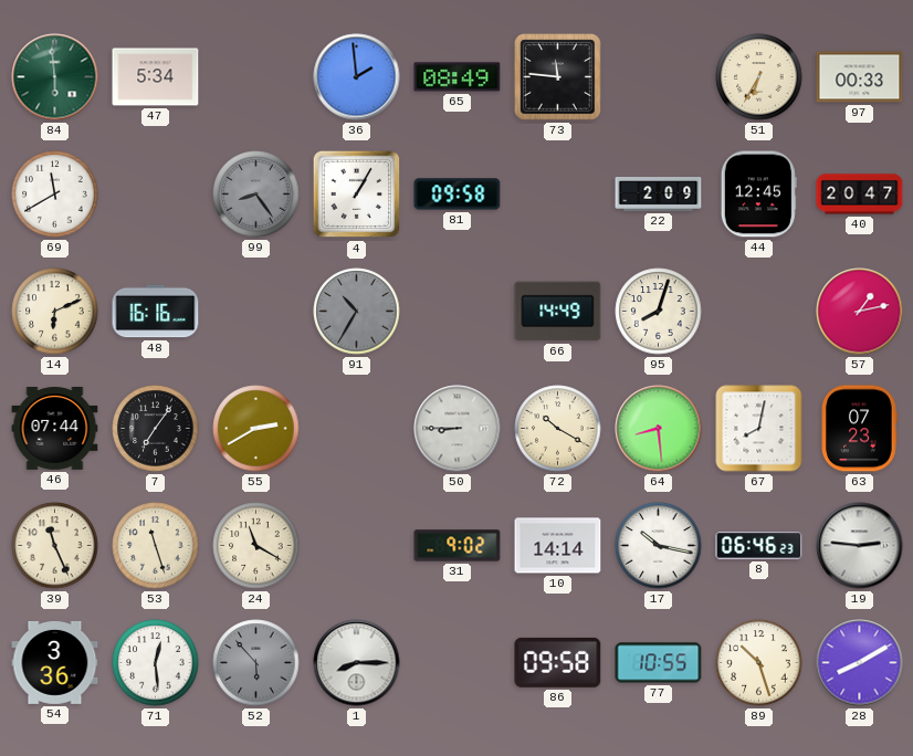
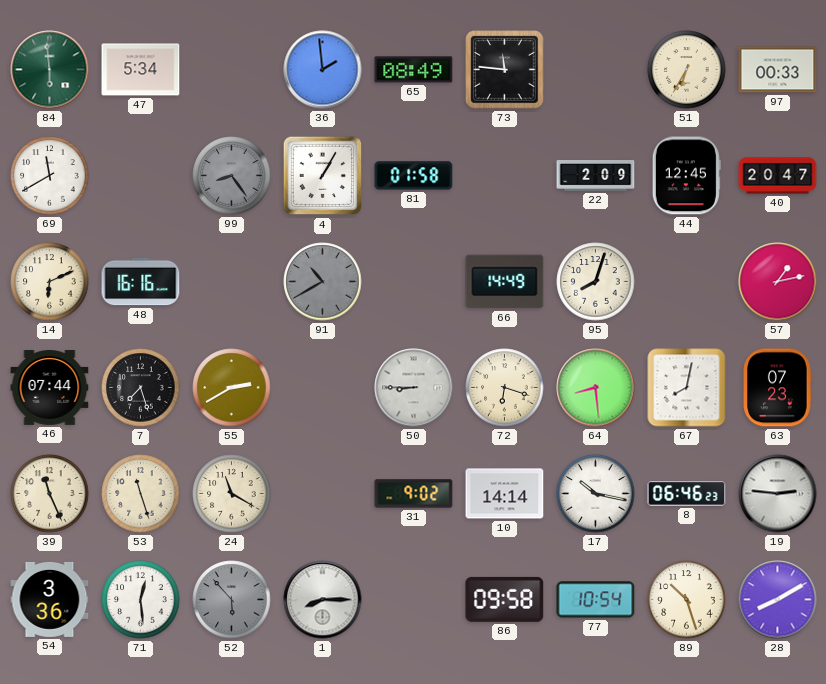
81: 09:58 -> 01:58
91: 10:35 -> 10:40
7: 7:06 -> 7:27
72: 10:20 -> 6:18
77: 10:55 -> 10:54
